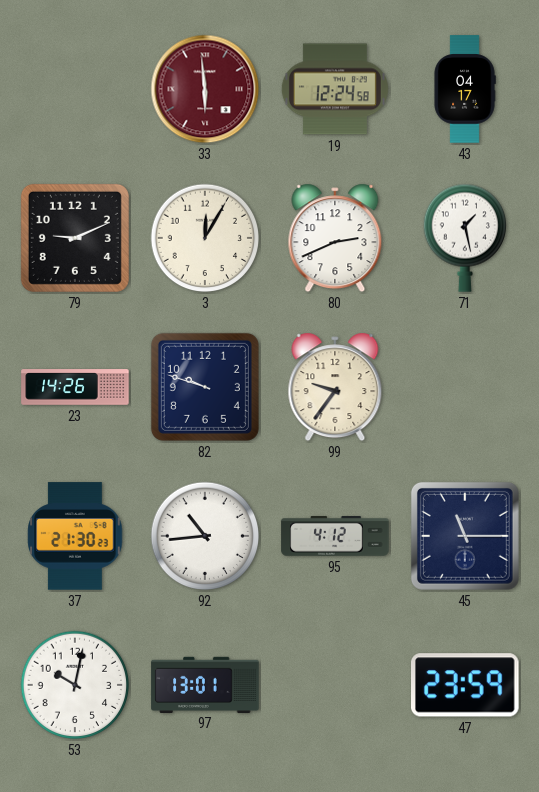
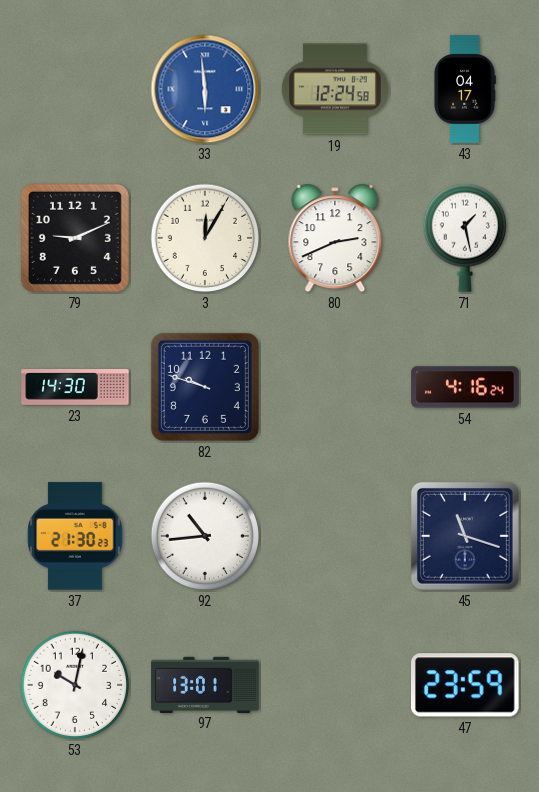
33 dial: burgundy -> blue
23: 14:26 -> 14:30
99: 9:36 -> none
54: none -> 4:16
95: 4:12 -> none
45: 11:15 -> 11:18
